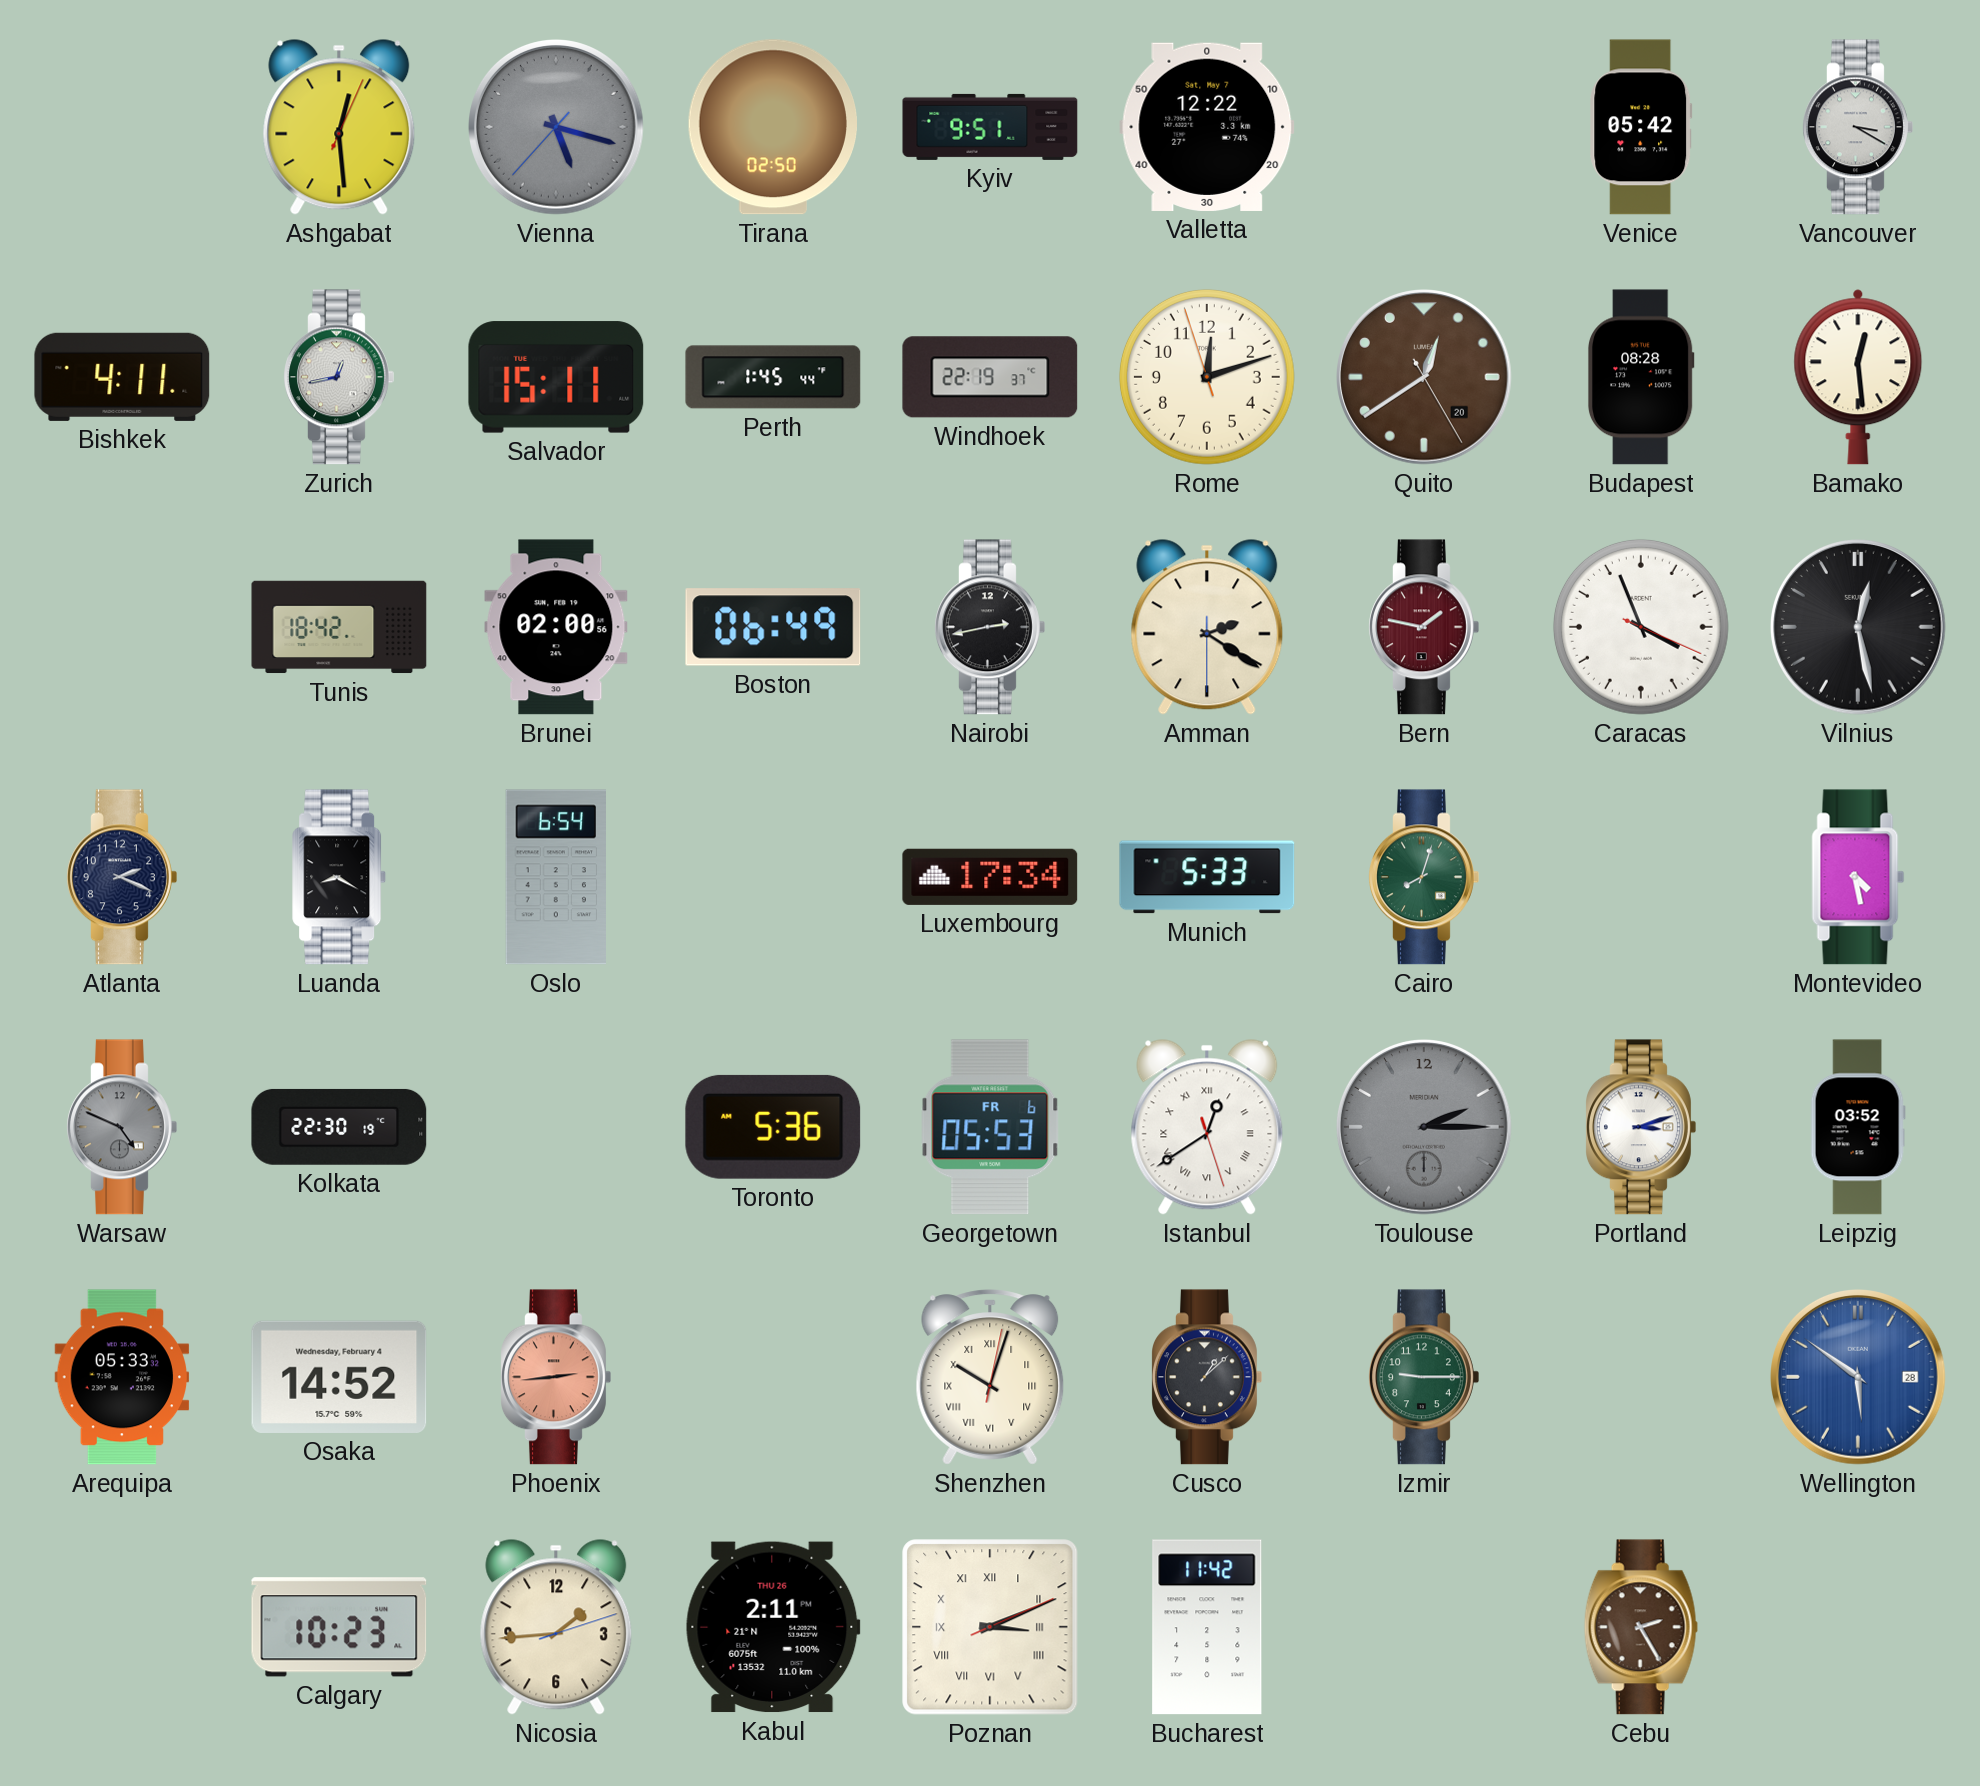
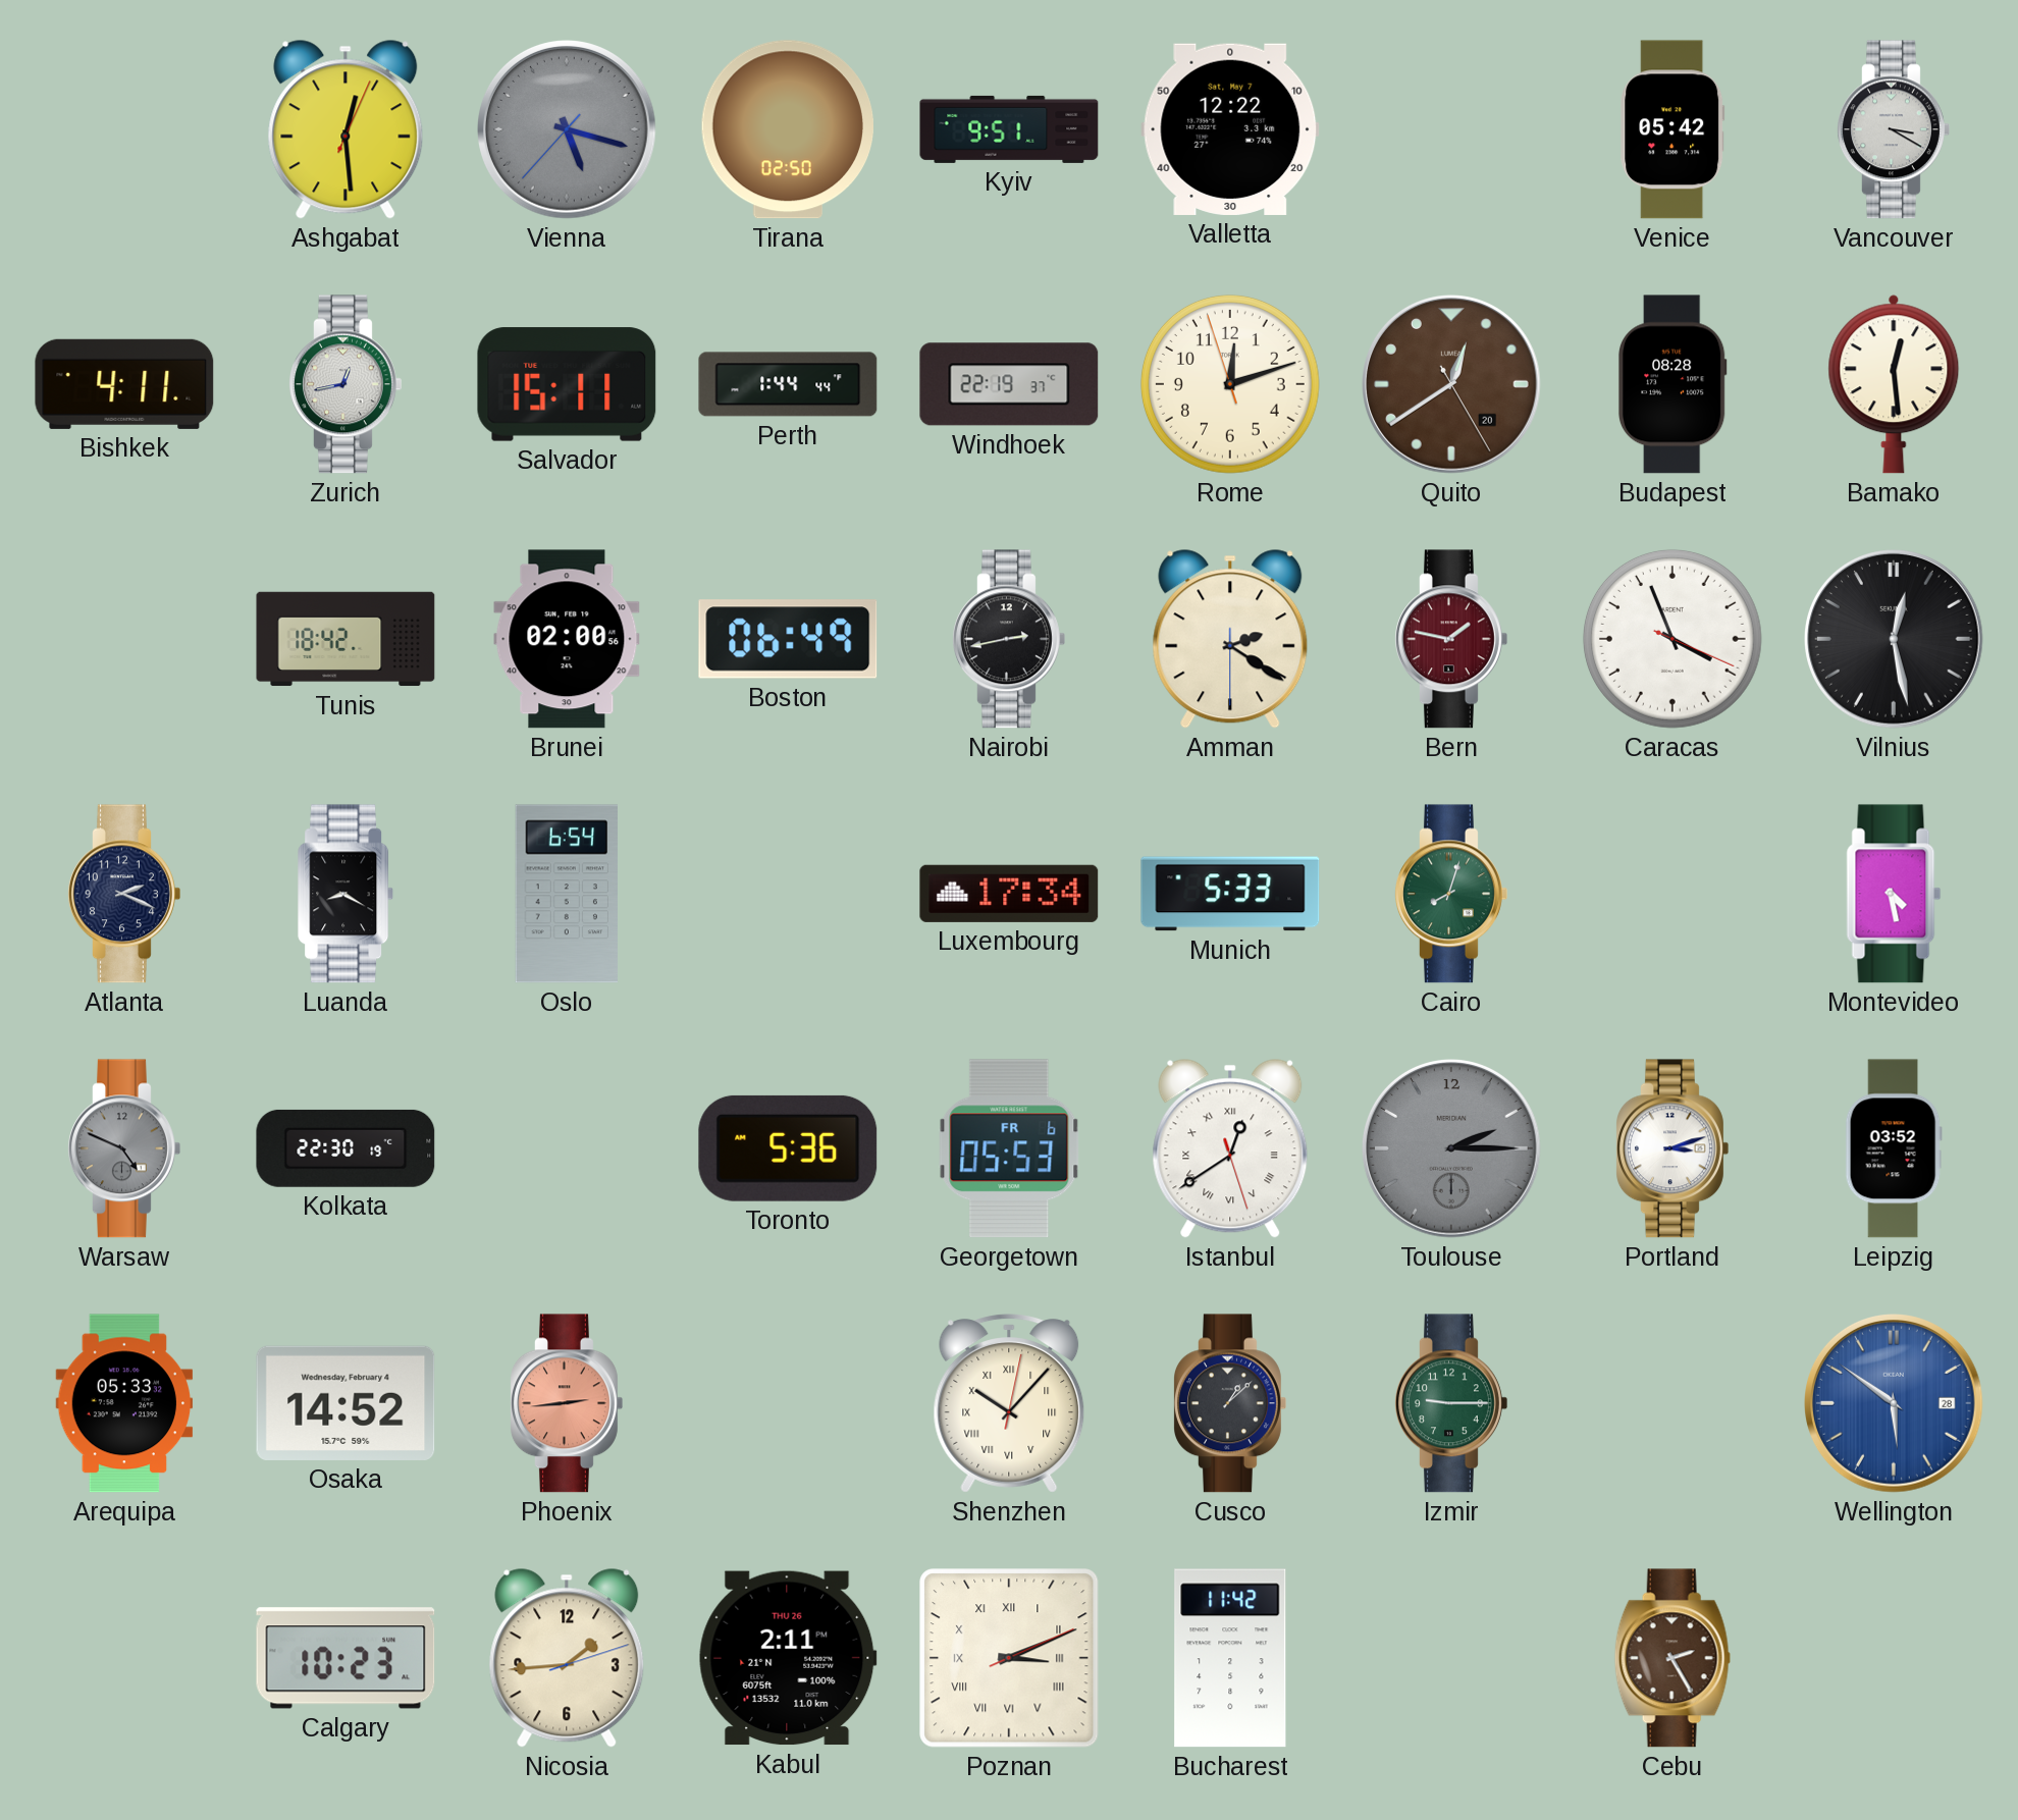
Perth: 1:45 -> 1:44
Shenzhen: 10:03 -> 10:07
